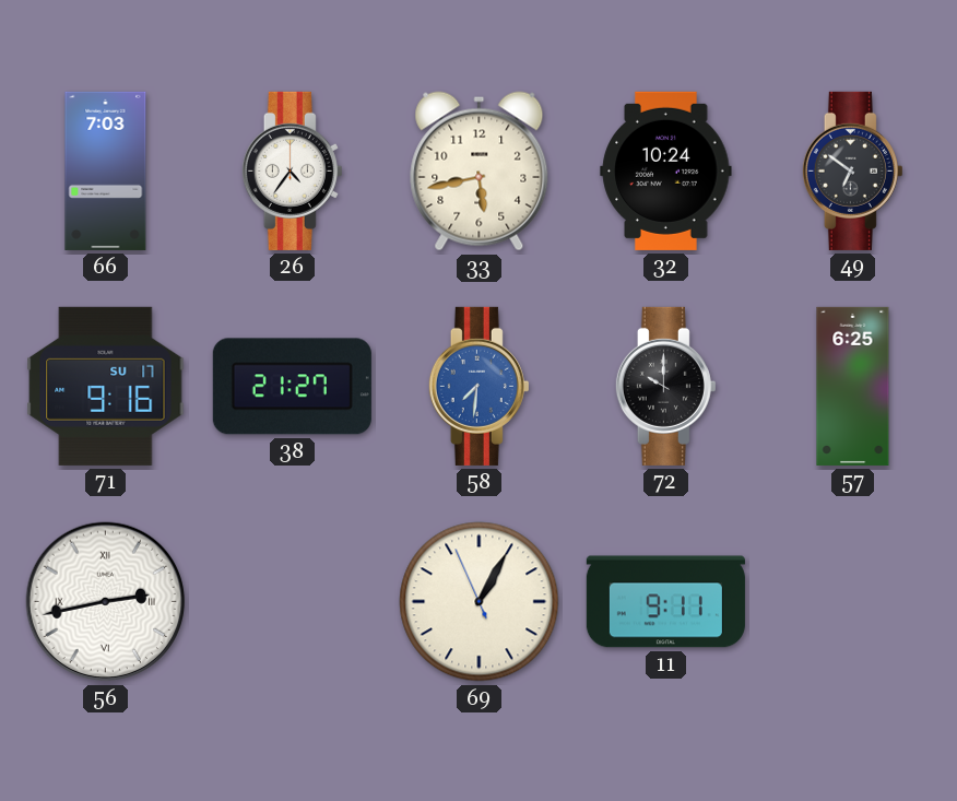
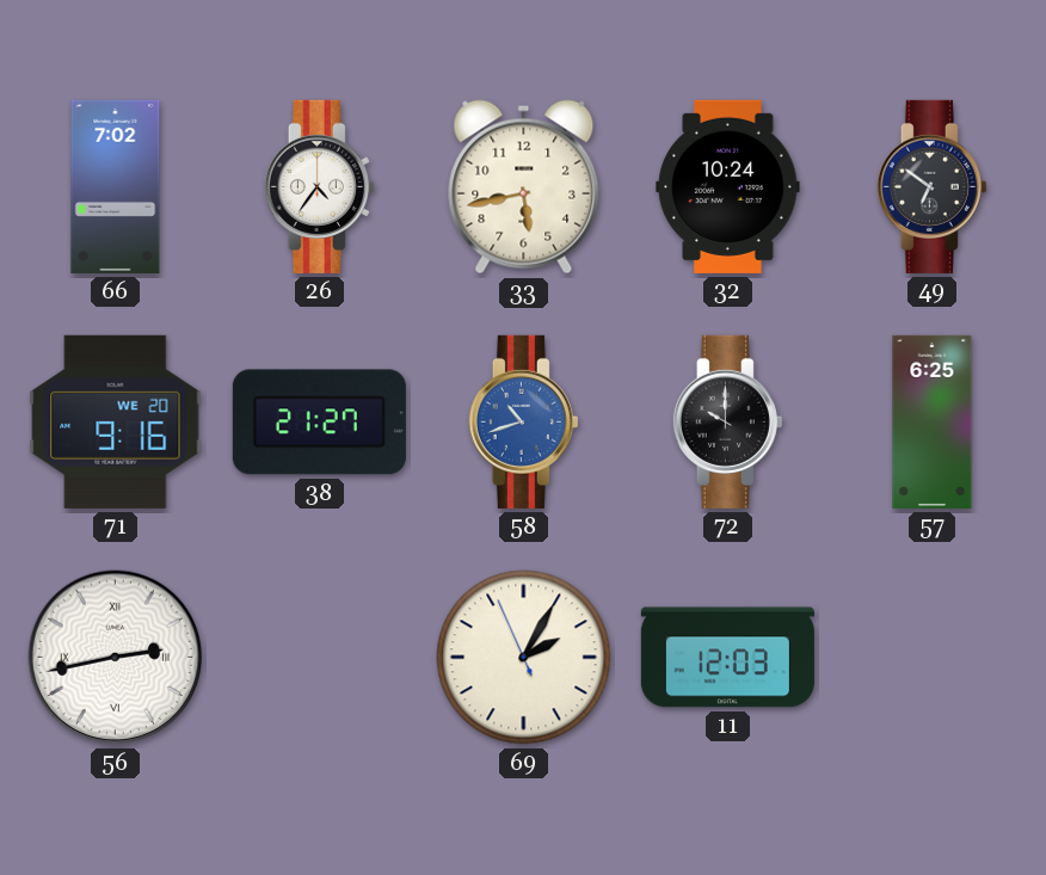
66: 7:03 -> 7:02
71 date: SU 17 -> WE 20
58: 7:31 -> 10:42
69: 1:04 -> 2:04
11: 9:11 -> 12:03
